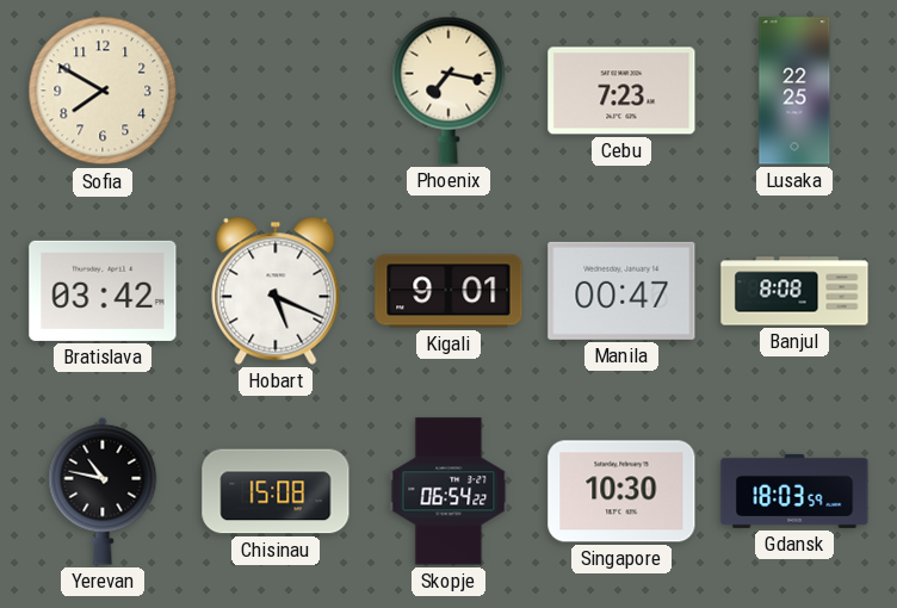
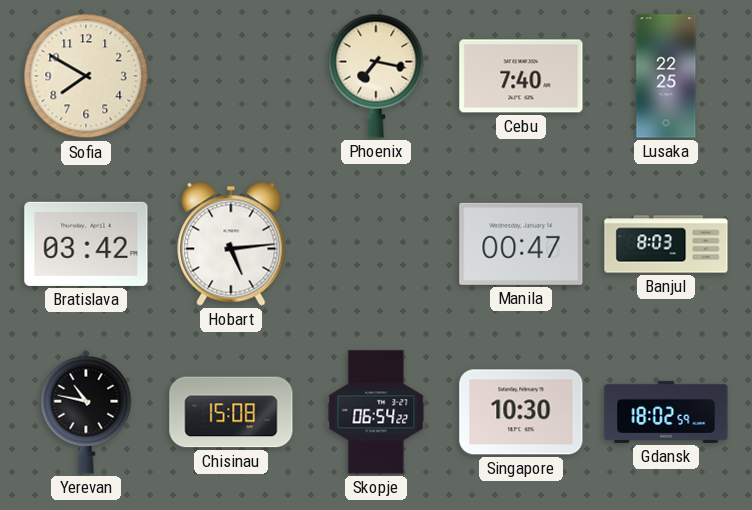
Cebu: 7:23 -> 7:40
Hobart: 5:19 -> 5:14
Kigali: 9:01 -> none
Banjul: 8:08 -> 8:03
Gdansk: 18:03 -> 18:02
